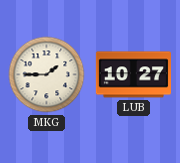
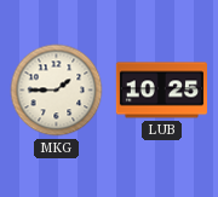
LUB: 10:27 -> 10:25
